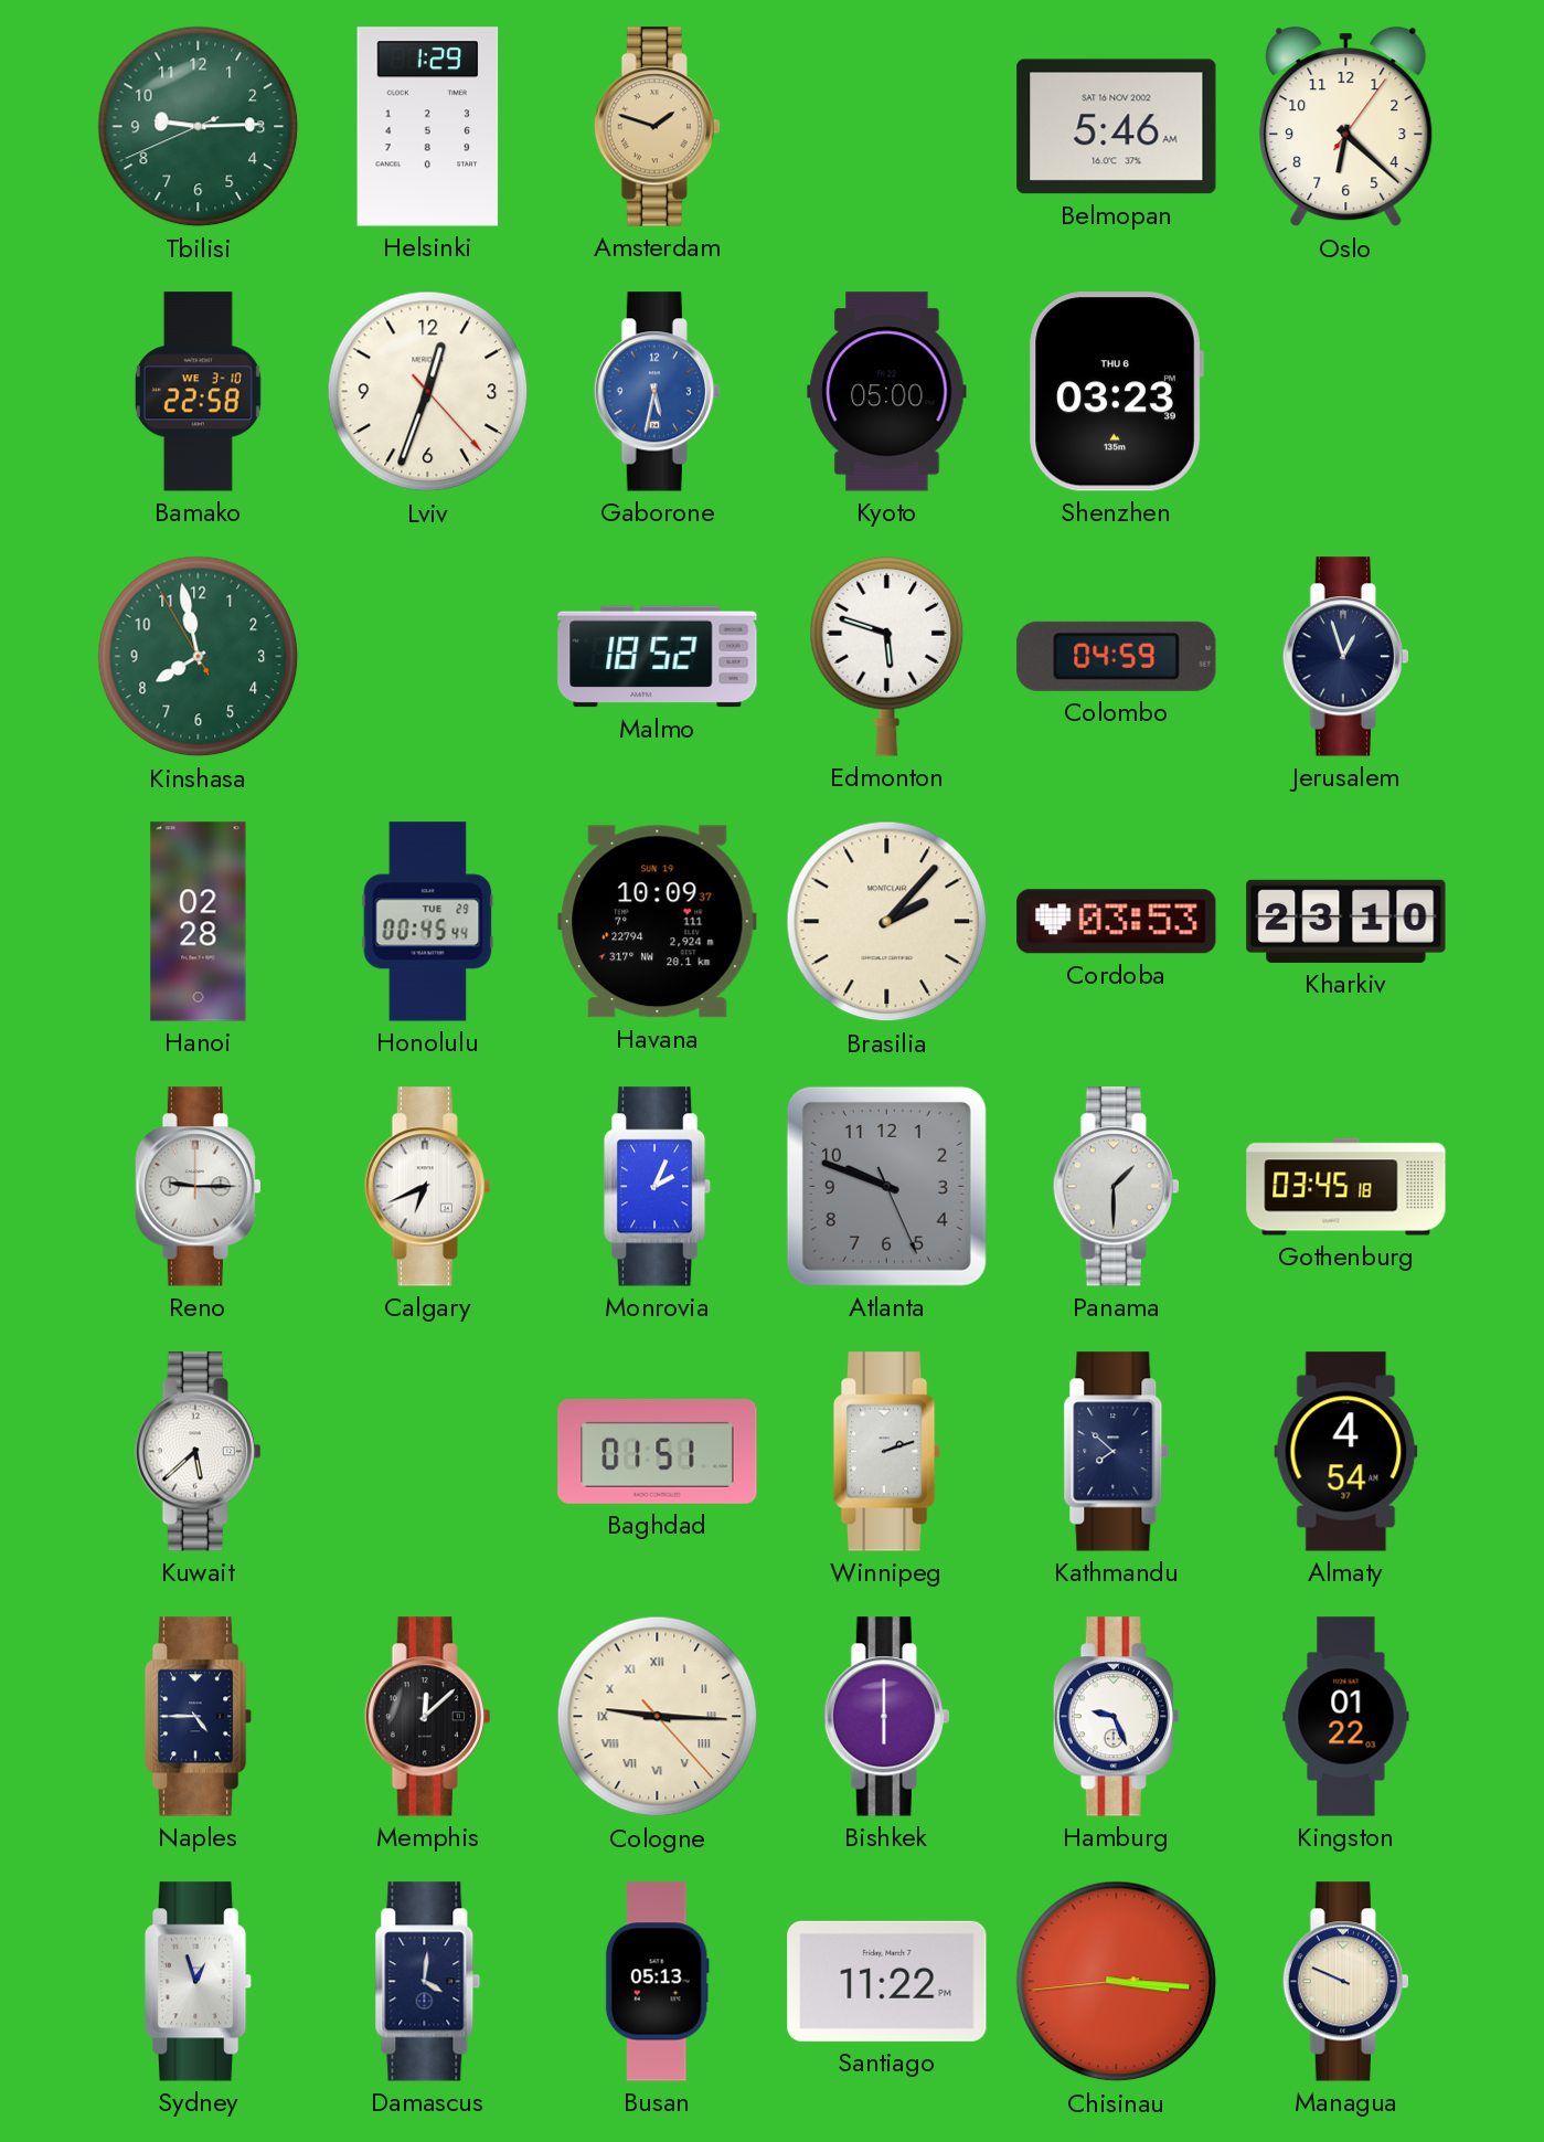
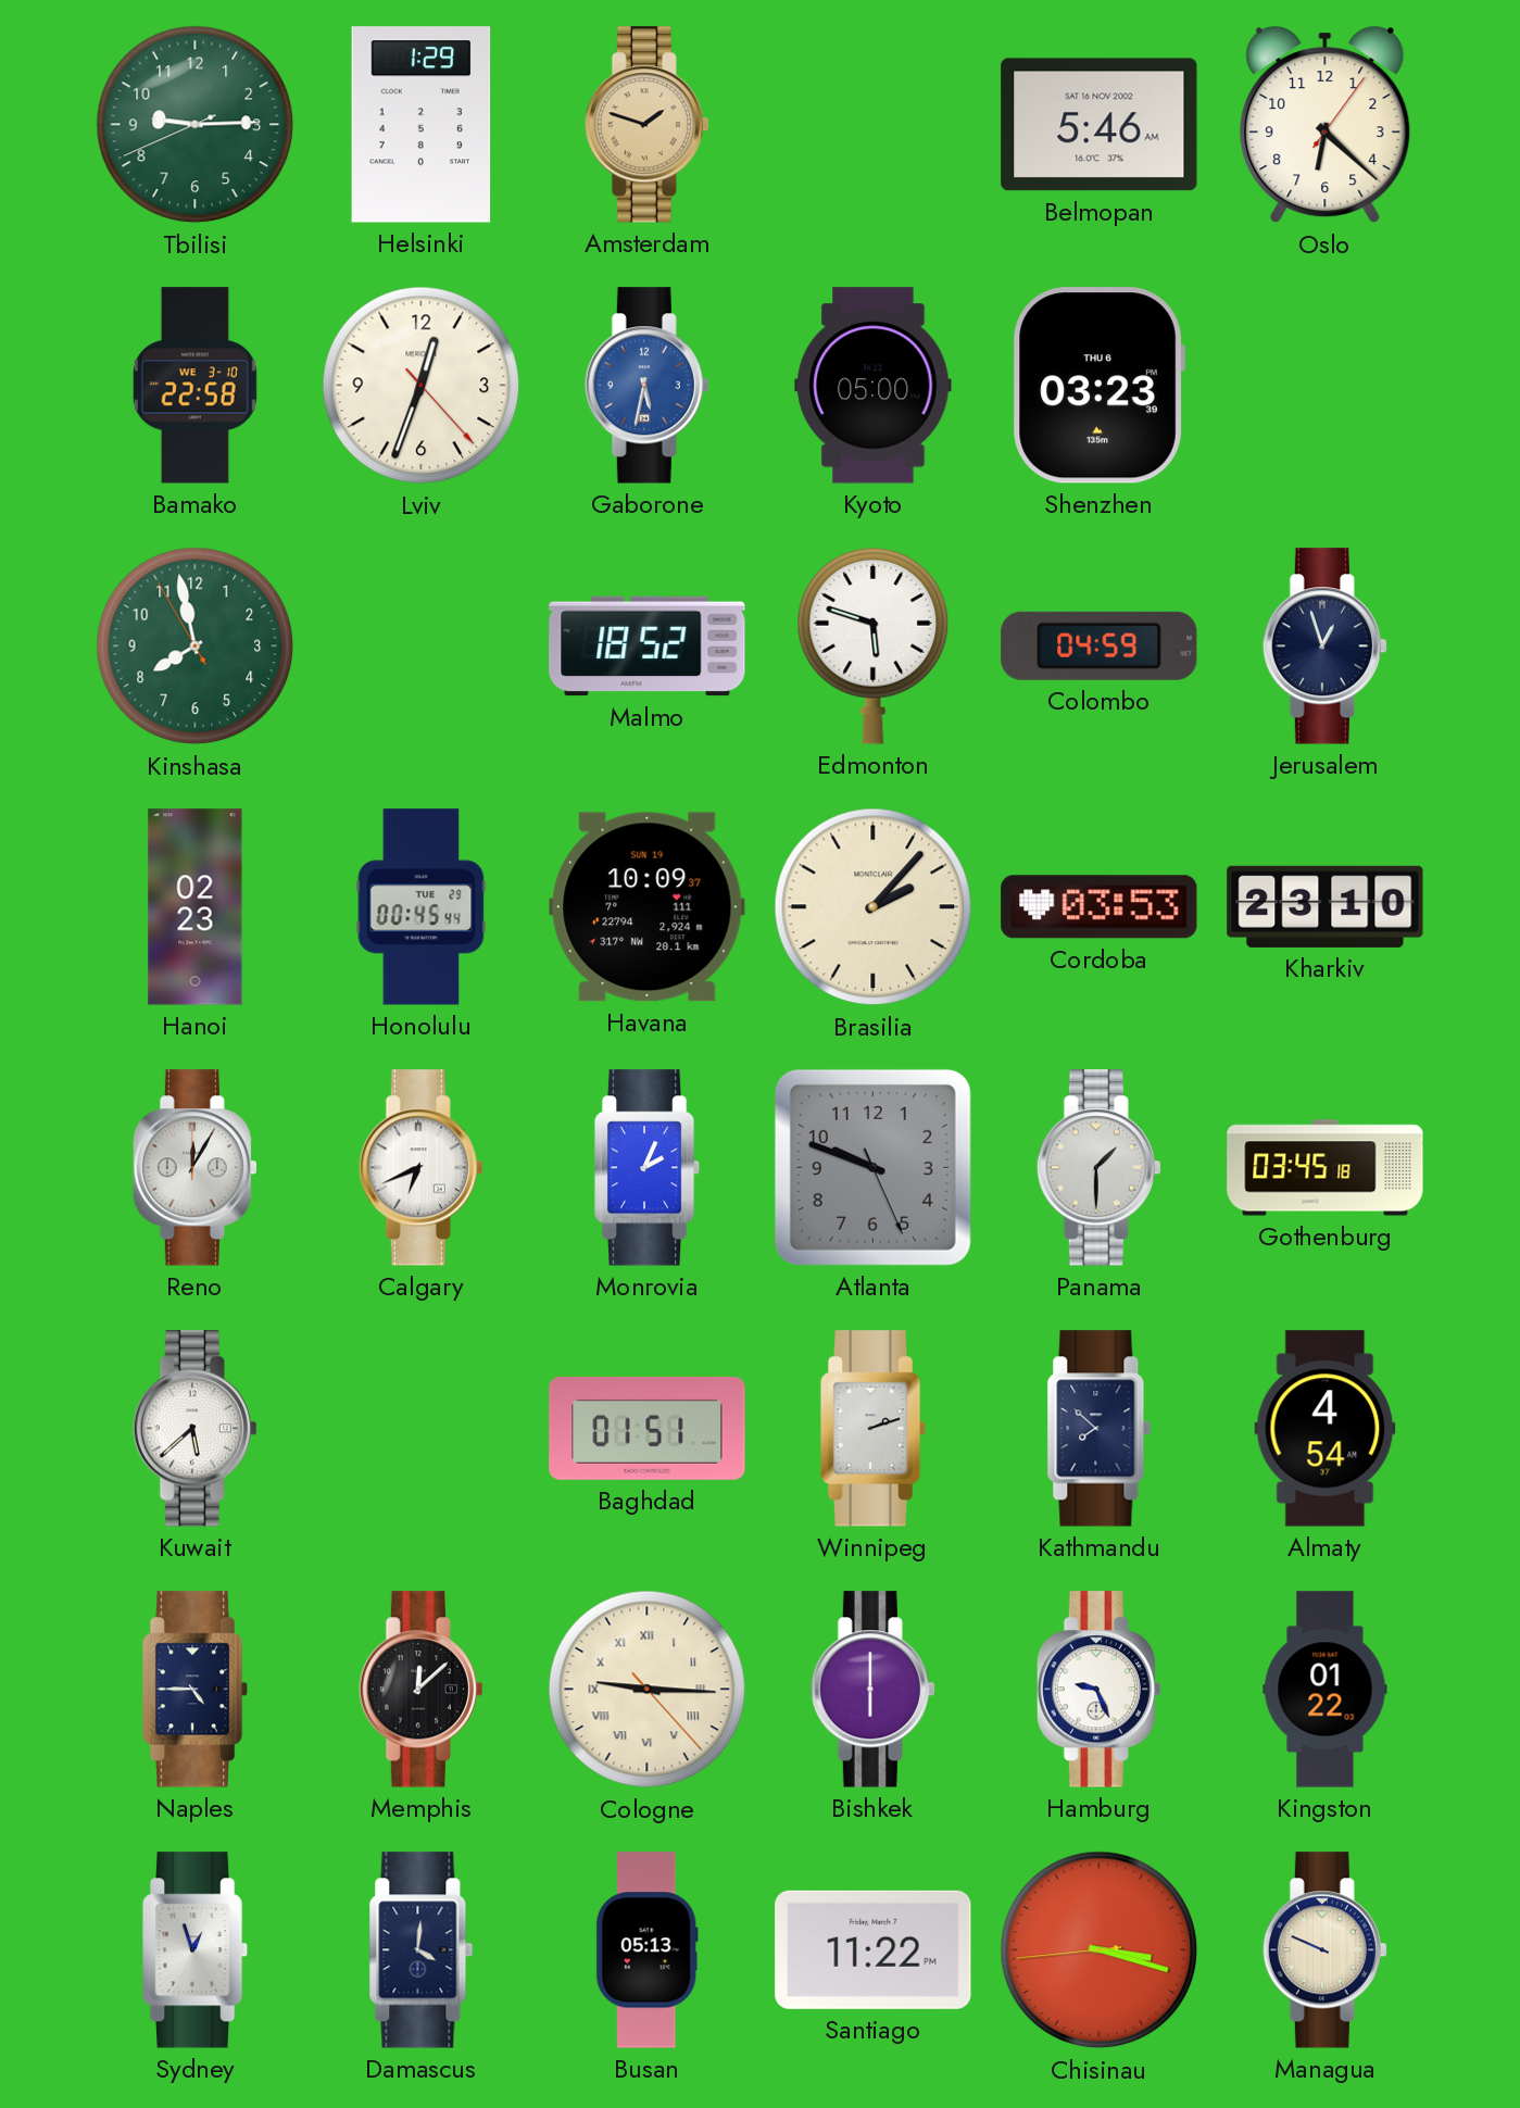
Hanoi: 02:28 -> 02:23
Reno: 9:15 -> 12:05
Chisinau: 3:15 -> 3:17
